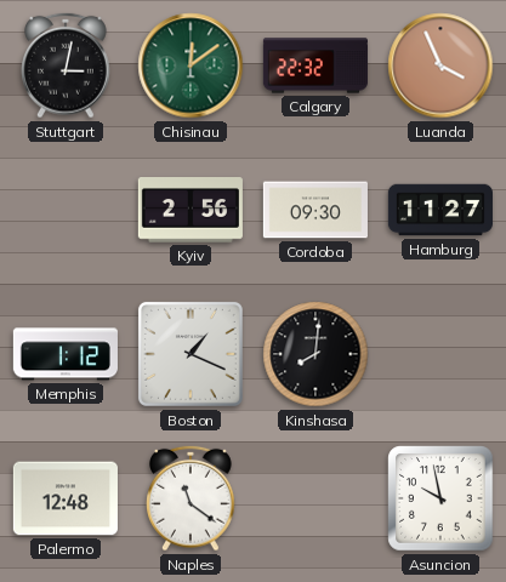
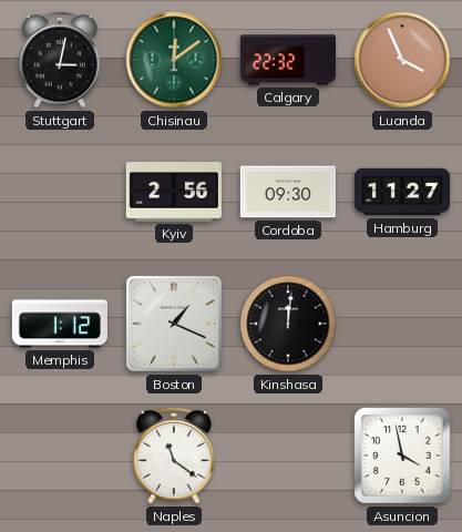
Kinshasa: 8:01 -> 12:01
Palermo: 12:48 -> none
Asuncion: 9:58 -> 3:58
